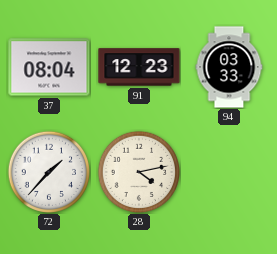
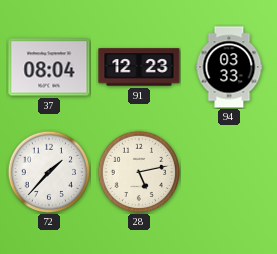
28: 4:13 -> 5:13
